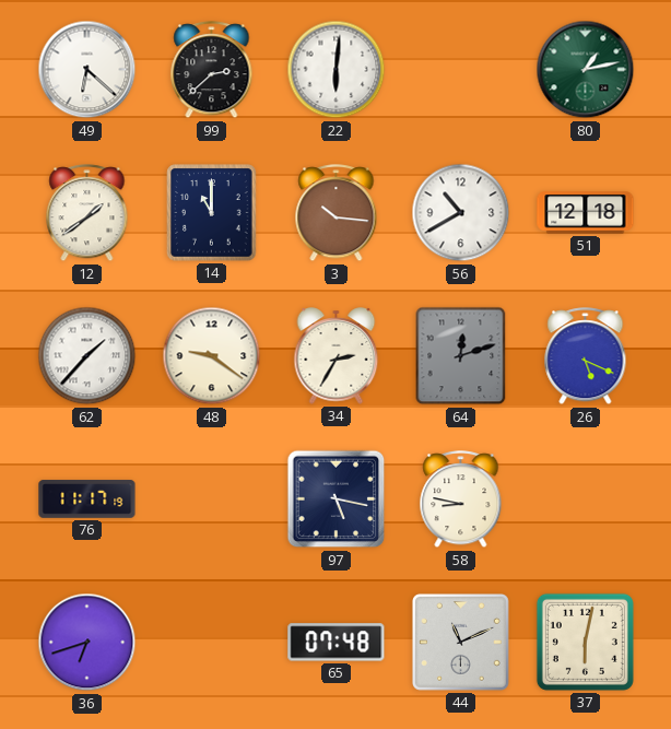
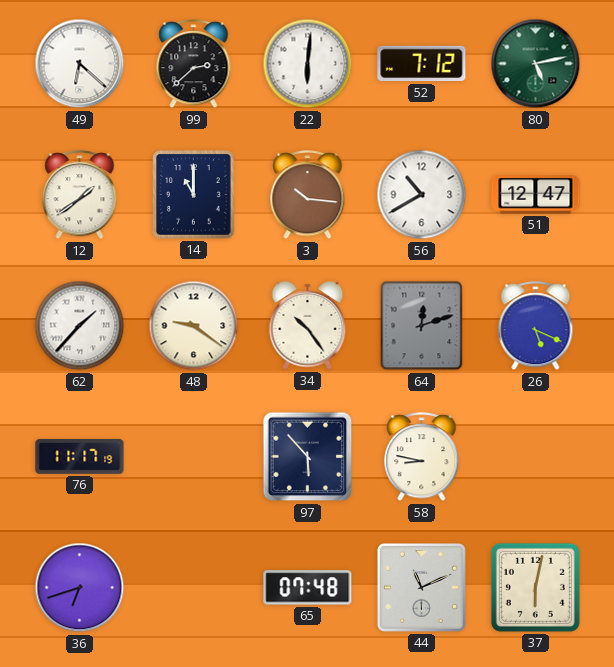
52: none -> 7:12
80: 1:13 -> 5:13
51: 12:18 -> 12:47
34: 2:35 -> 10:24
97: 5:17 -> 5:53
